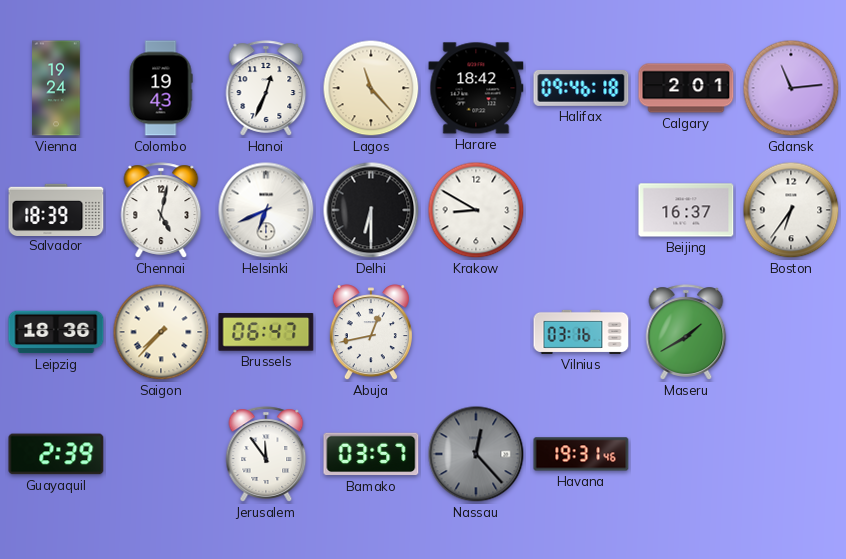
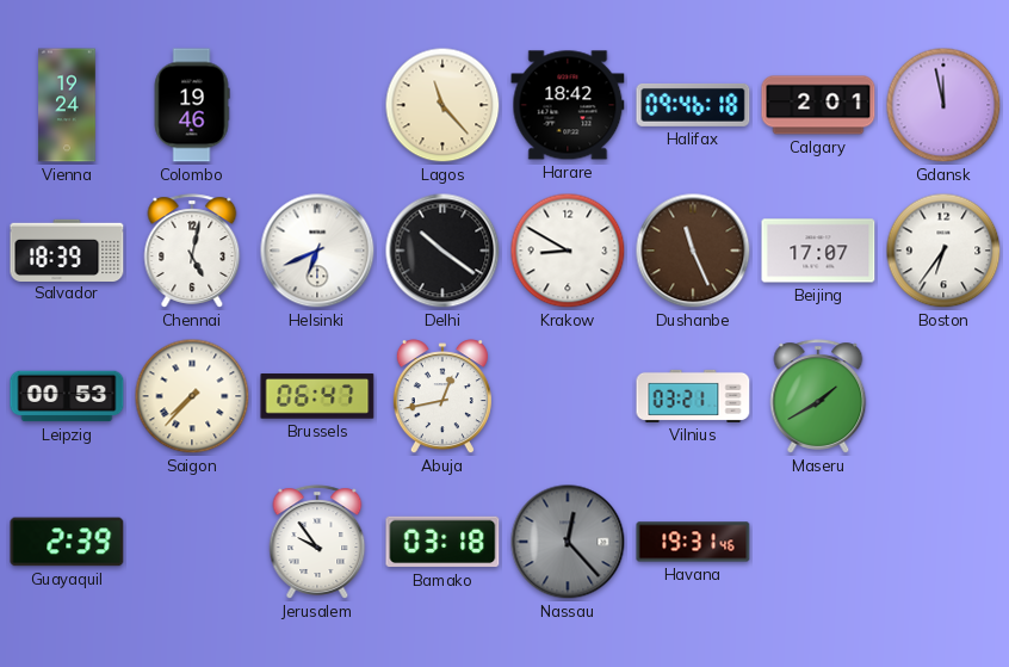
Colombo: 19:43 -> 19:46
Hanoi: 12:34 -> none
Gdansk: 11:14 -> 11:58
Delhi: 6:30 -> 10:21
Dushanbe: none -> 11:26
Beijing: 16:37 -> 17:07
Leipzig: 18:36 -> 00:53
Vilnius: 03:16 -> 03:21
Jerusalem: 11:54 -> 9:54
Bamako: 03:57 -> 03:18
